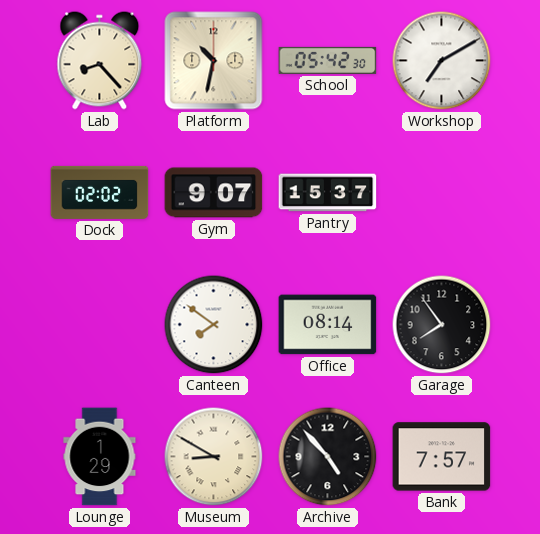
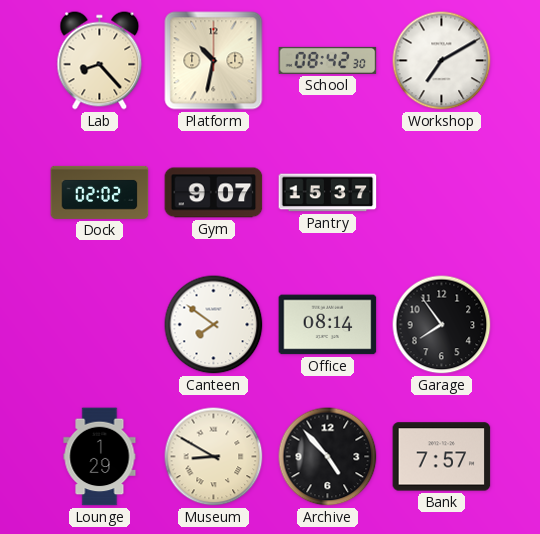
School: 05:42 -> 08:42
